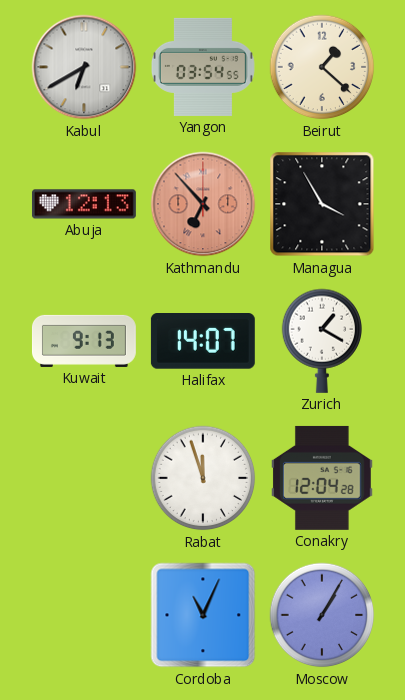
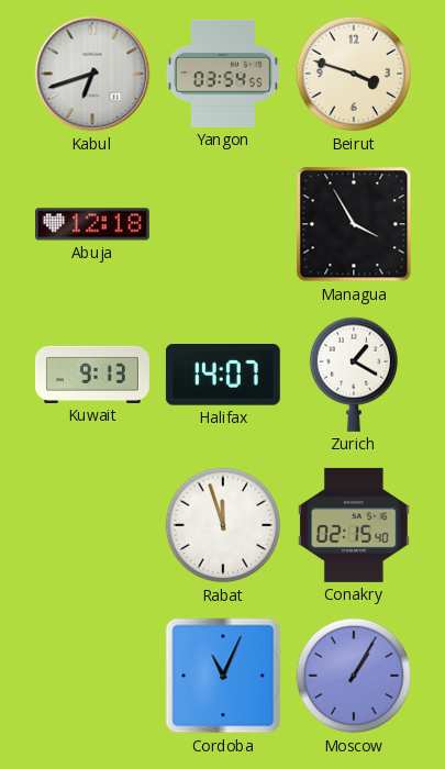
Kabul: 6:40 -> 6:42
Beirut: 1:22 -> 3:48
Abuja: 12:13 -> 12:18
Kathmandu: 6:53 -> none
Conakry: 12:04 -> 02:15
